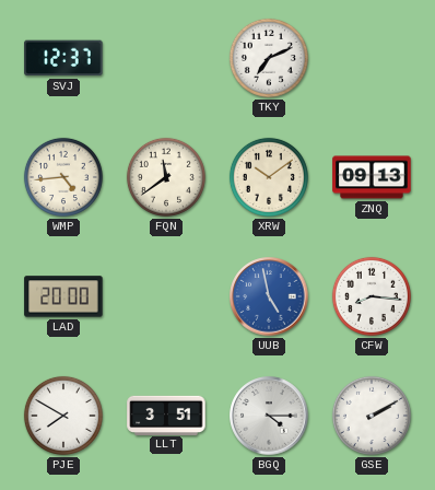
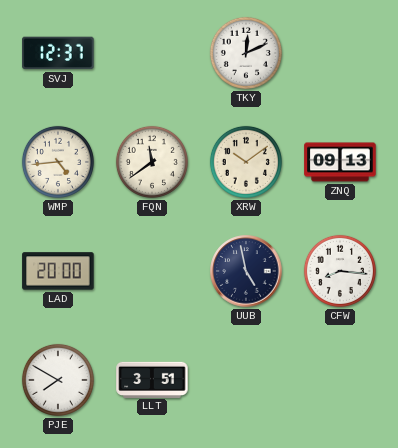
TKY: 7:11 -> 12:11
UUB dial: blue -> navy
BGQ: 4:15 -> none
GSE: 2:10 -> none
